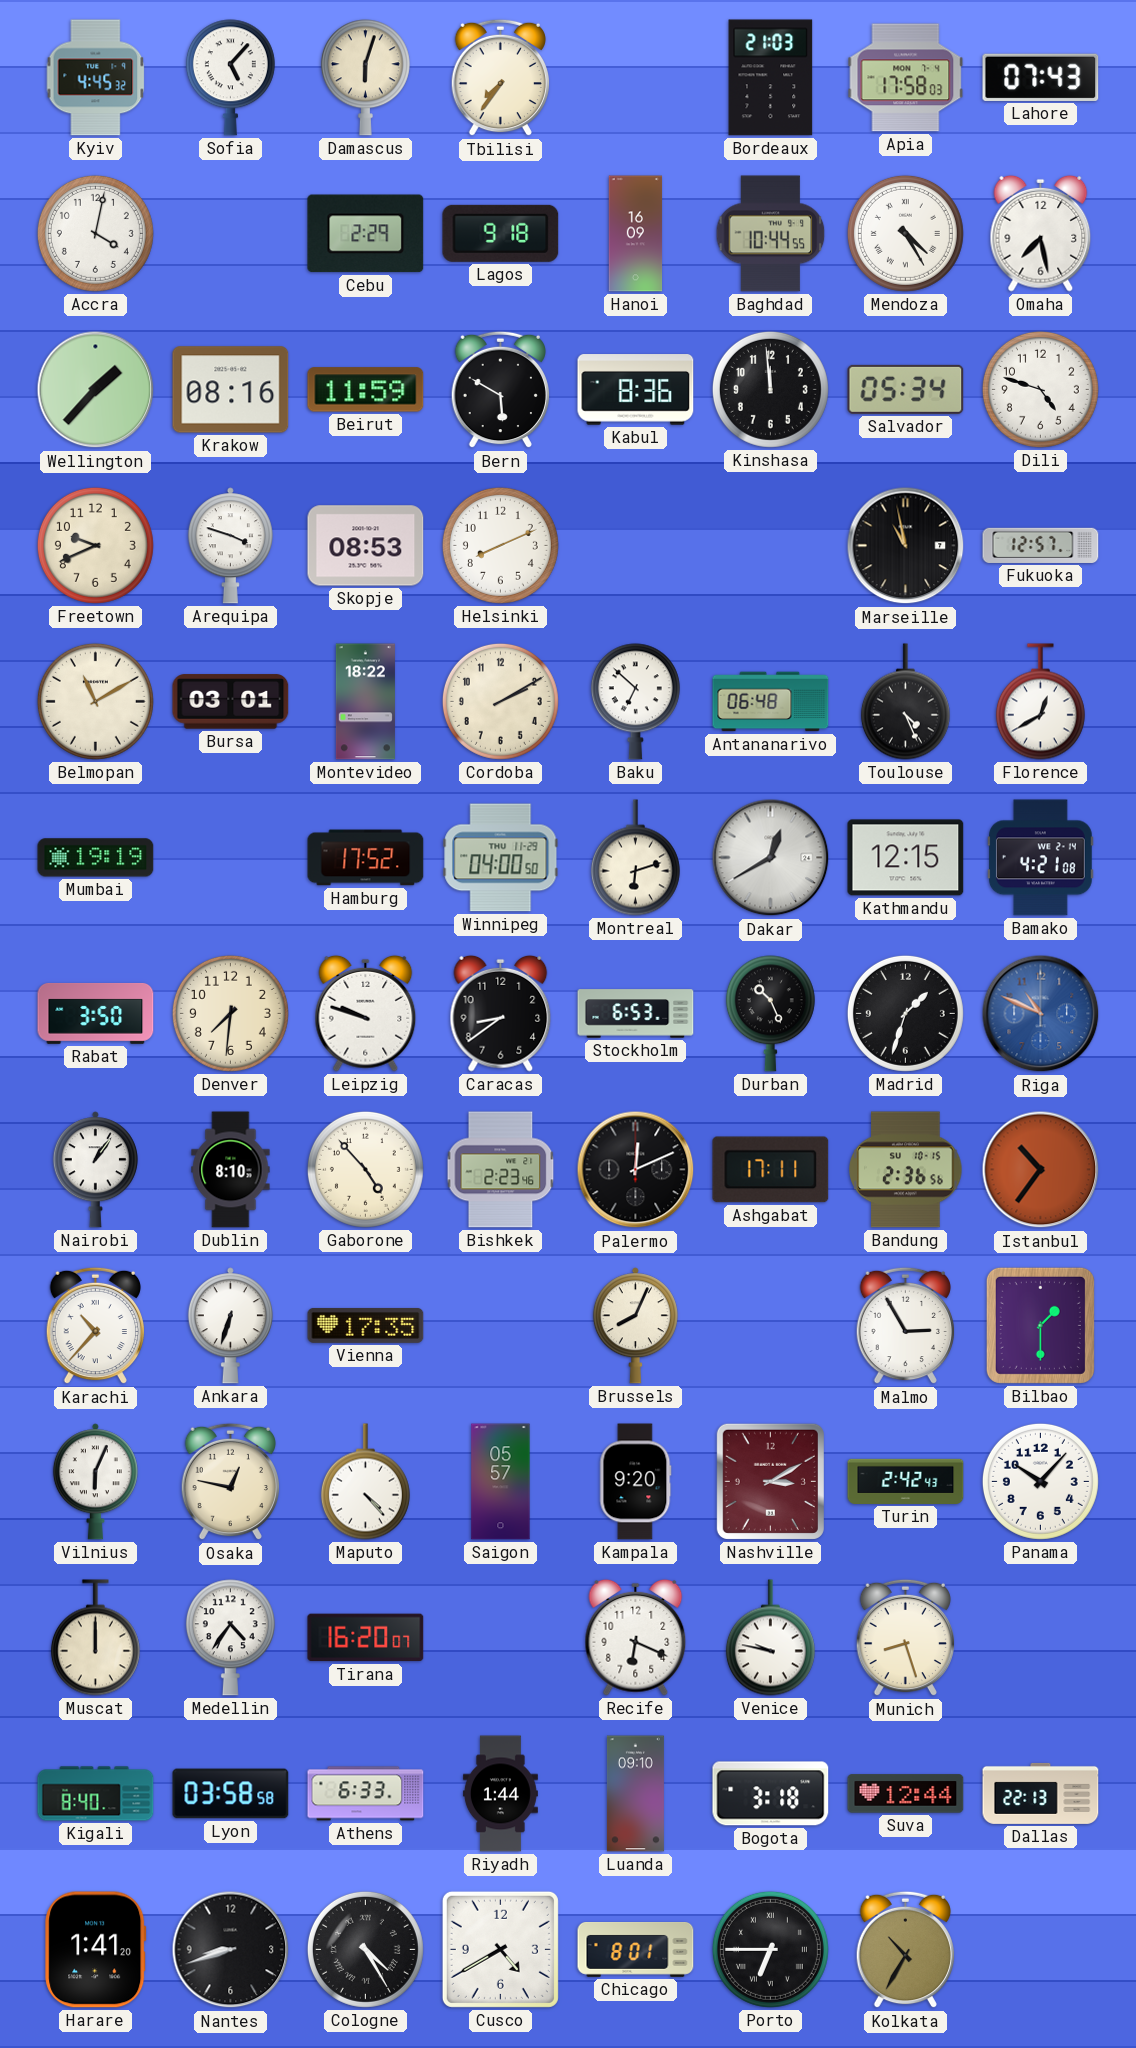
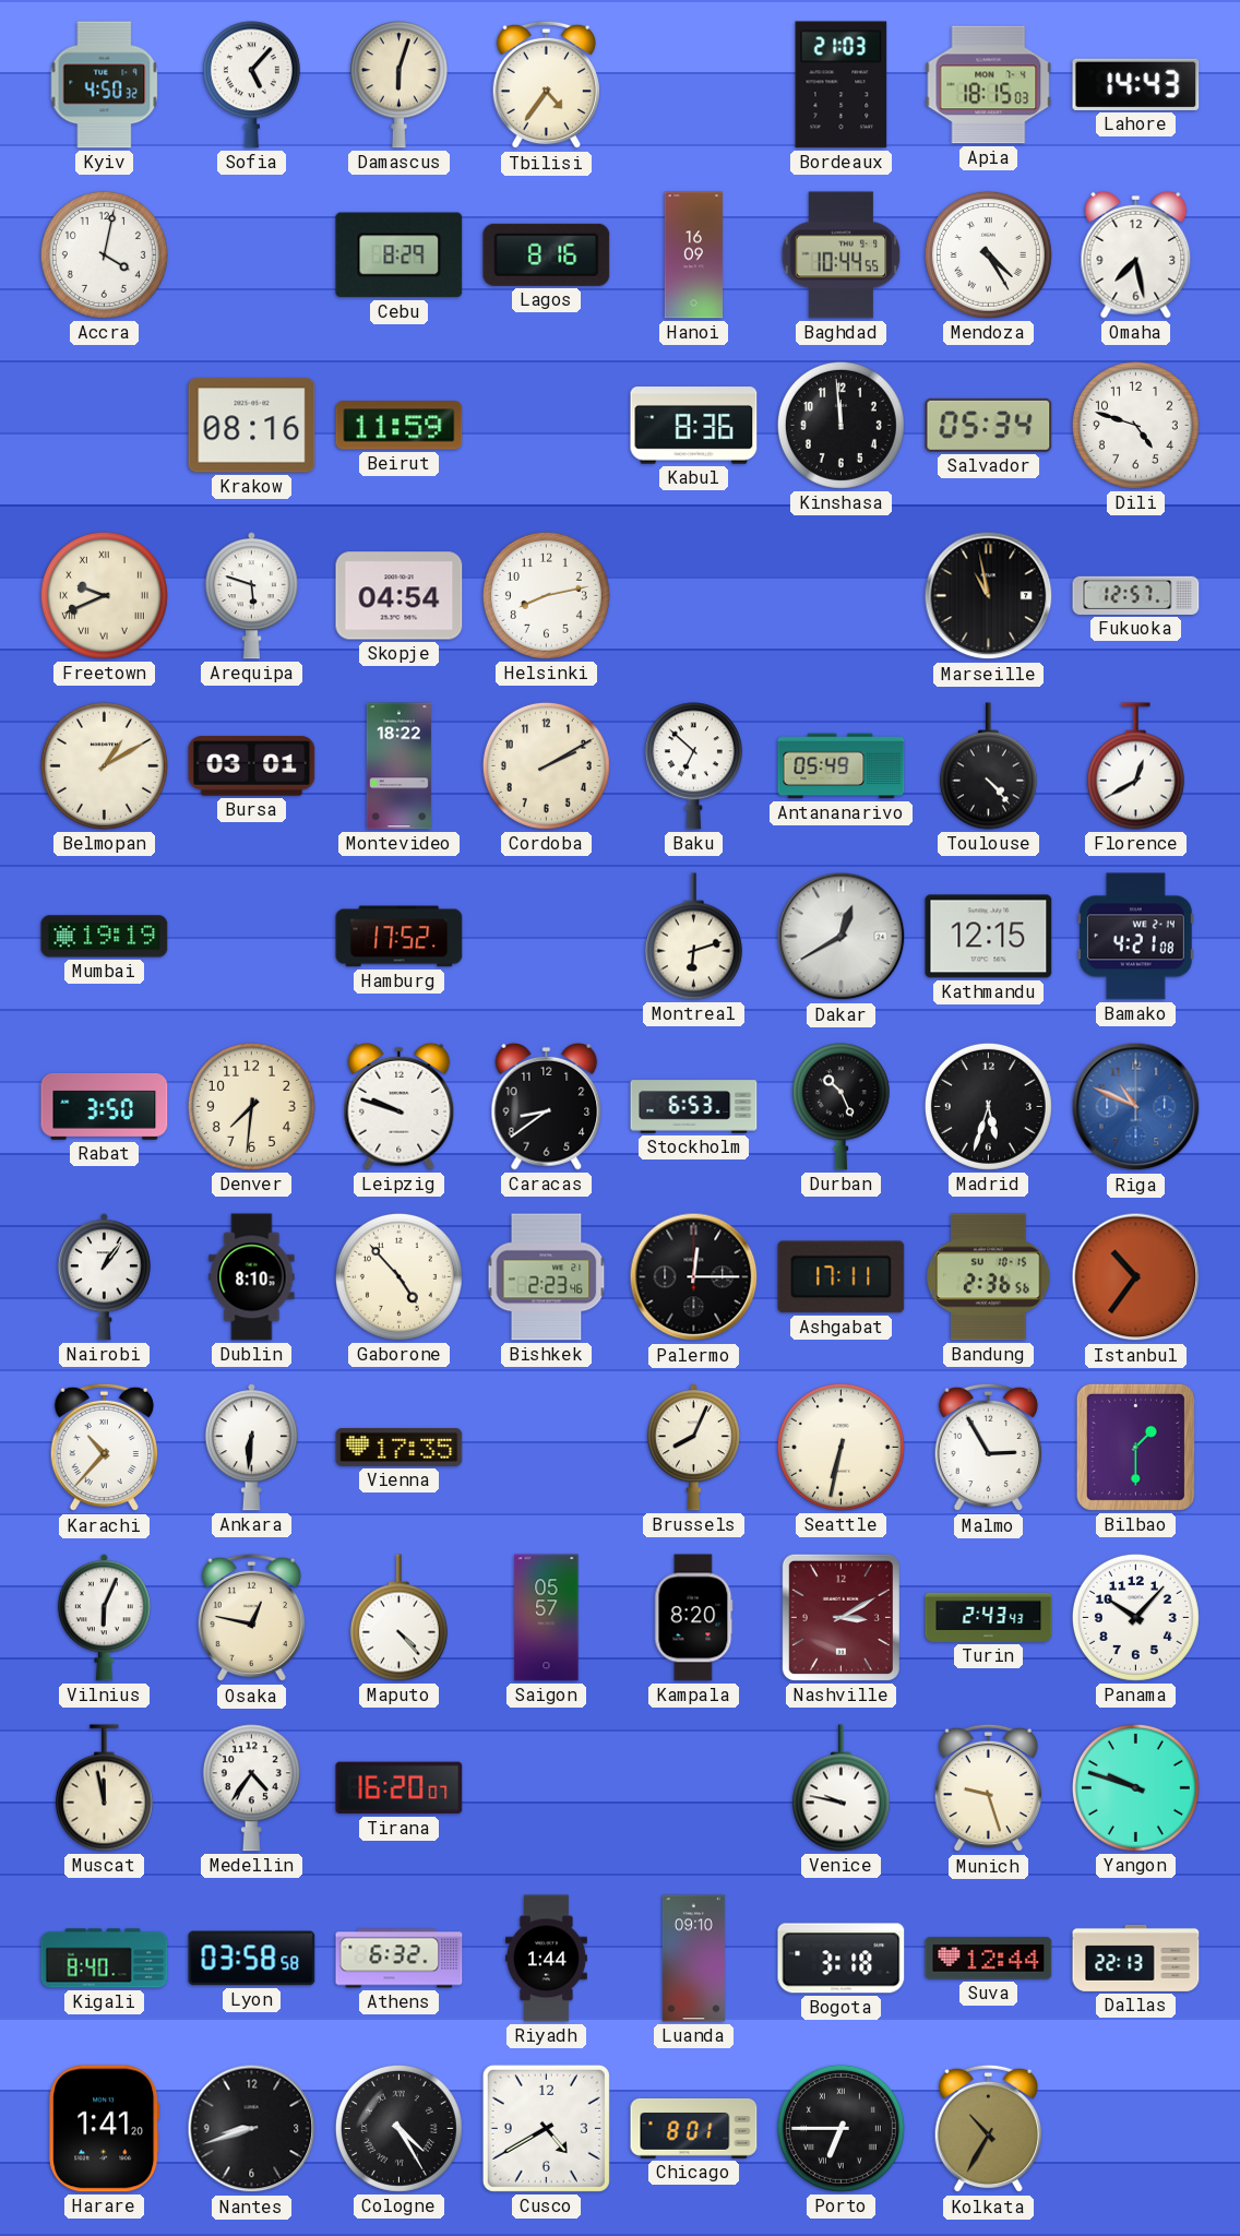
Kyiv: 4:45 -> 4:50
Tbilisi: 7:36 -> 4:36
Apia: 17:58 -> 18:15
Lahore: 07:43 -> 14:43
Cebu: 2:29 -> 8:29
Lagos: 9:18 -> 8:16
Wellington: 1:37 -> none
Bern: 5:50 -> none
Freetown numerals: Arabic -> Roman
Arequipa: 3:48 -> 5:48
Skopje: 08:53 -> 04:54
Helsinki: 8:11 -> 8:13
Belmopan: 11:10 -> 1:10
Antananarivo: 06:48 -> 05:49
Toulouse: 4:26 -> 4:23
Winnipeg: 04:00 -> none
Madrid: 1:33 -> 5:33
Palermo: 12:11 -> 12:15
Ankara: 6:33 -> 6:31
Seattle: none -> 6:32
Kampala: 9:20 -> 8:20
Turin: 2:42 -> 2:43
Muscat: 12:00 -> 11:58
Recife: 6:19 -> none
Munich: 8:27 -> 9:27
Yangon: none -> 9:48
Athens: 6:33 -> 6:32
